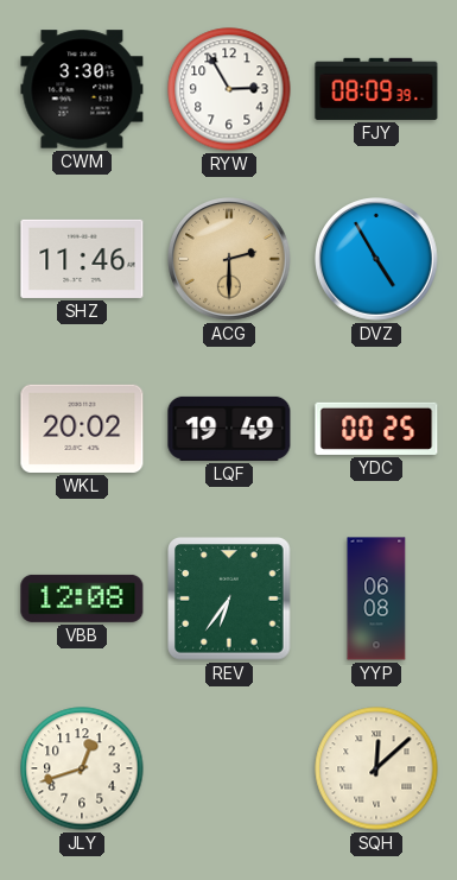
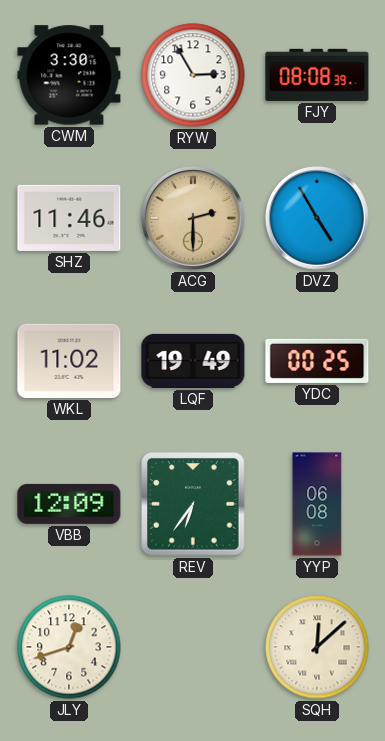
FJY: 08:09 -> 08:08
WKL: 20:02 -> 11:02
VBB: 12:08 -> 12:09
